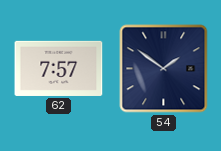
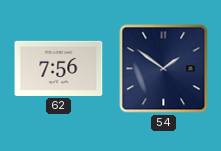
62: 7:57 -> 7:56
